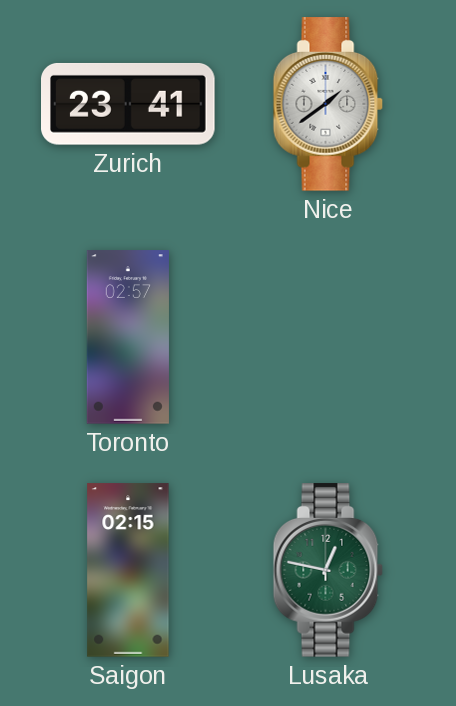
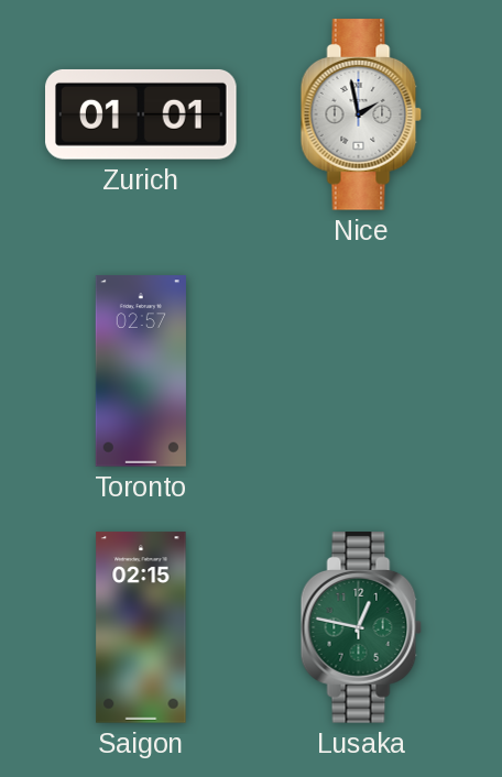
Zurich: 23:41 -> 01:01
Nice: 1:39 -> 1:58
